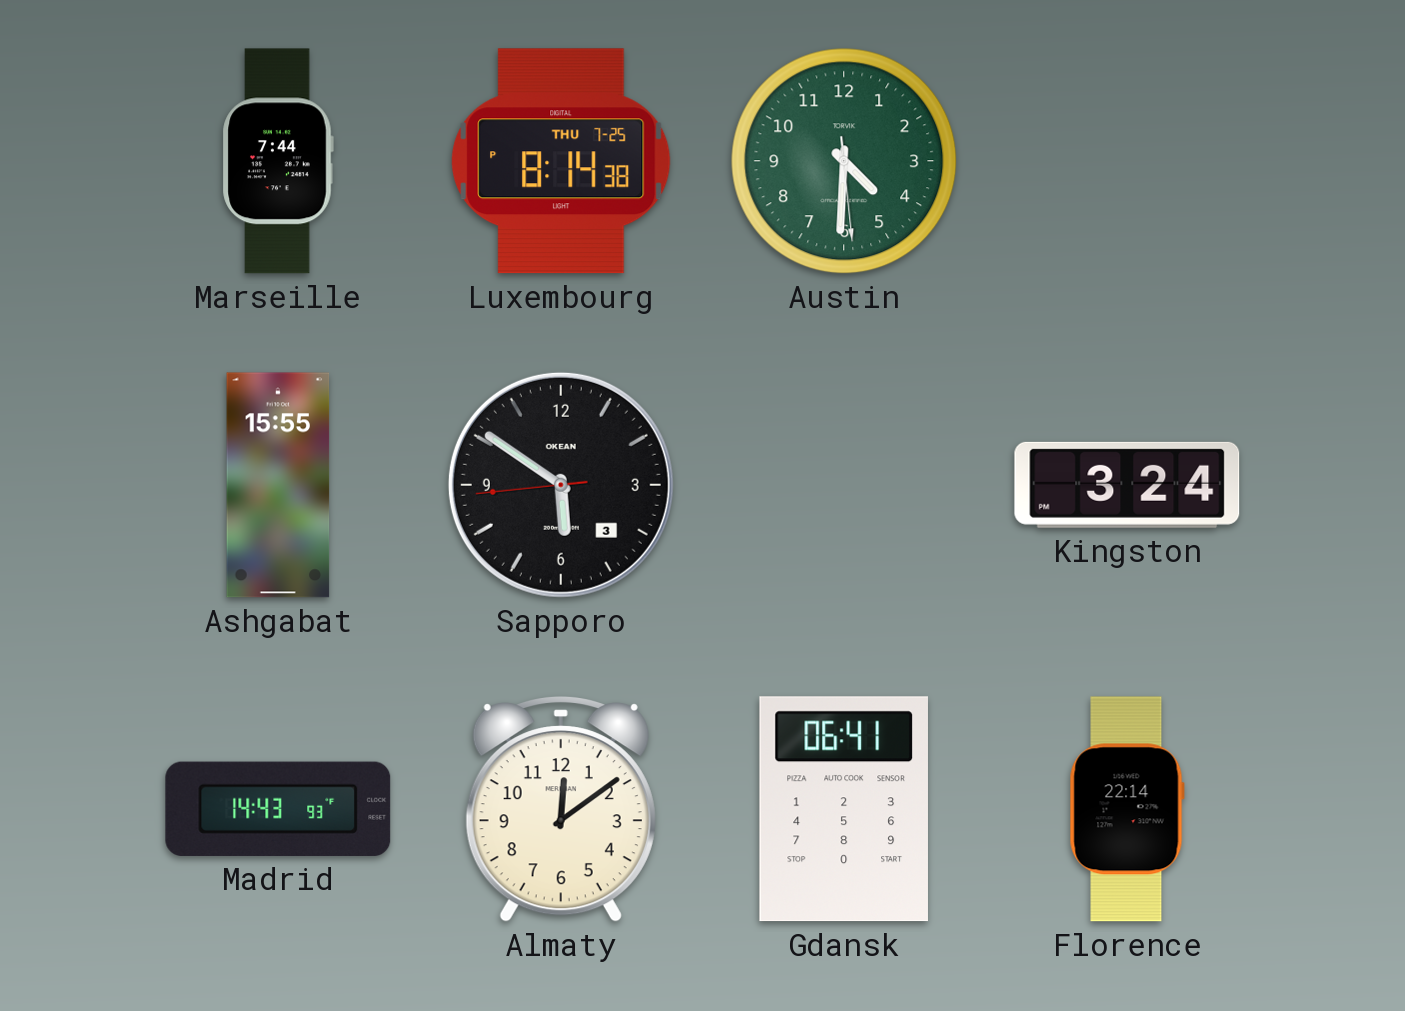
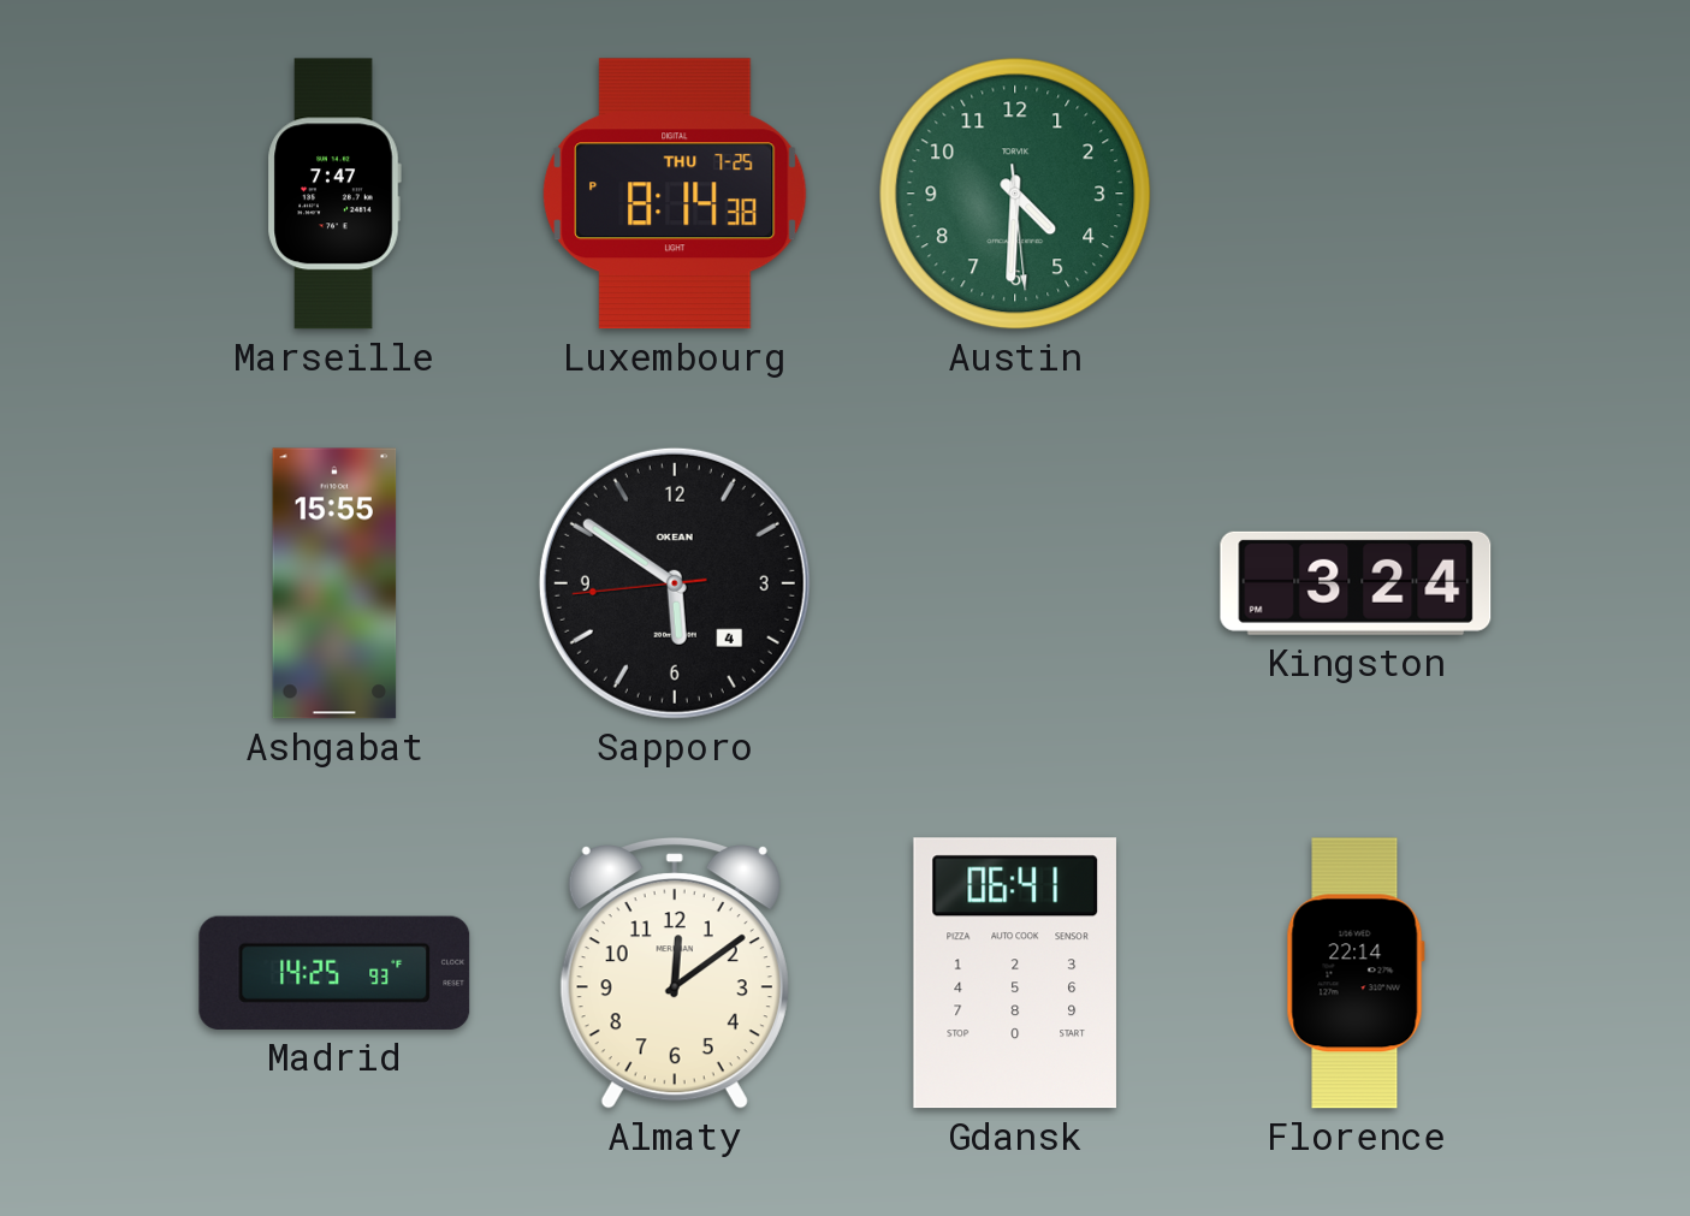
Marseille: 7:44 -> 7:47
Sapporo date: 3 -> 4
Madrid: 14:43 -> 14:25
